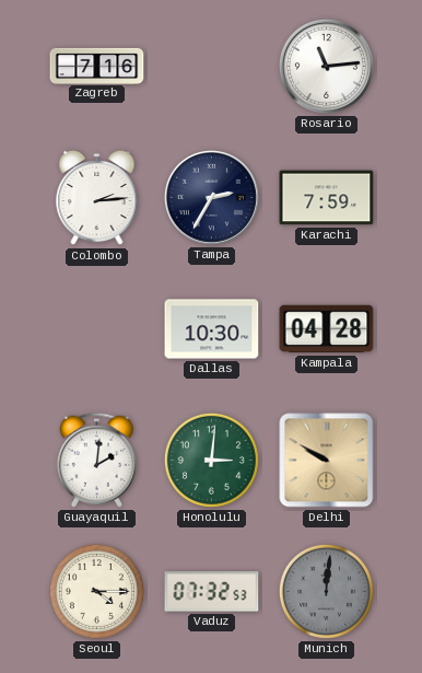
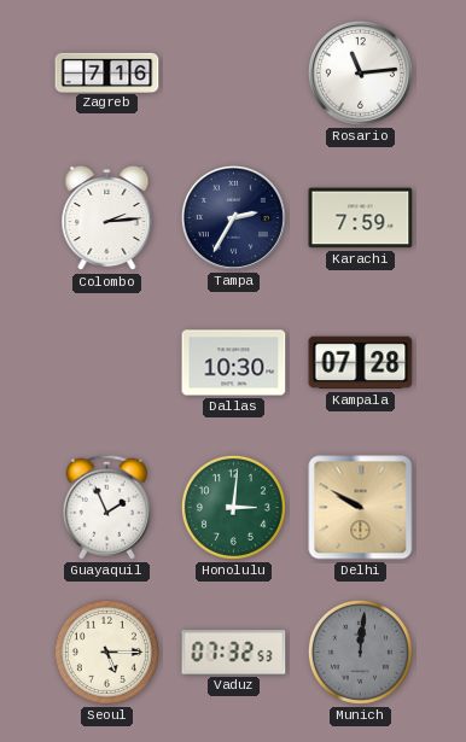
Kampala: 04:28 -> 07:28
Guayaquil: 2:01 -> 1:56
Seoul: 4:15 -> 5:15
